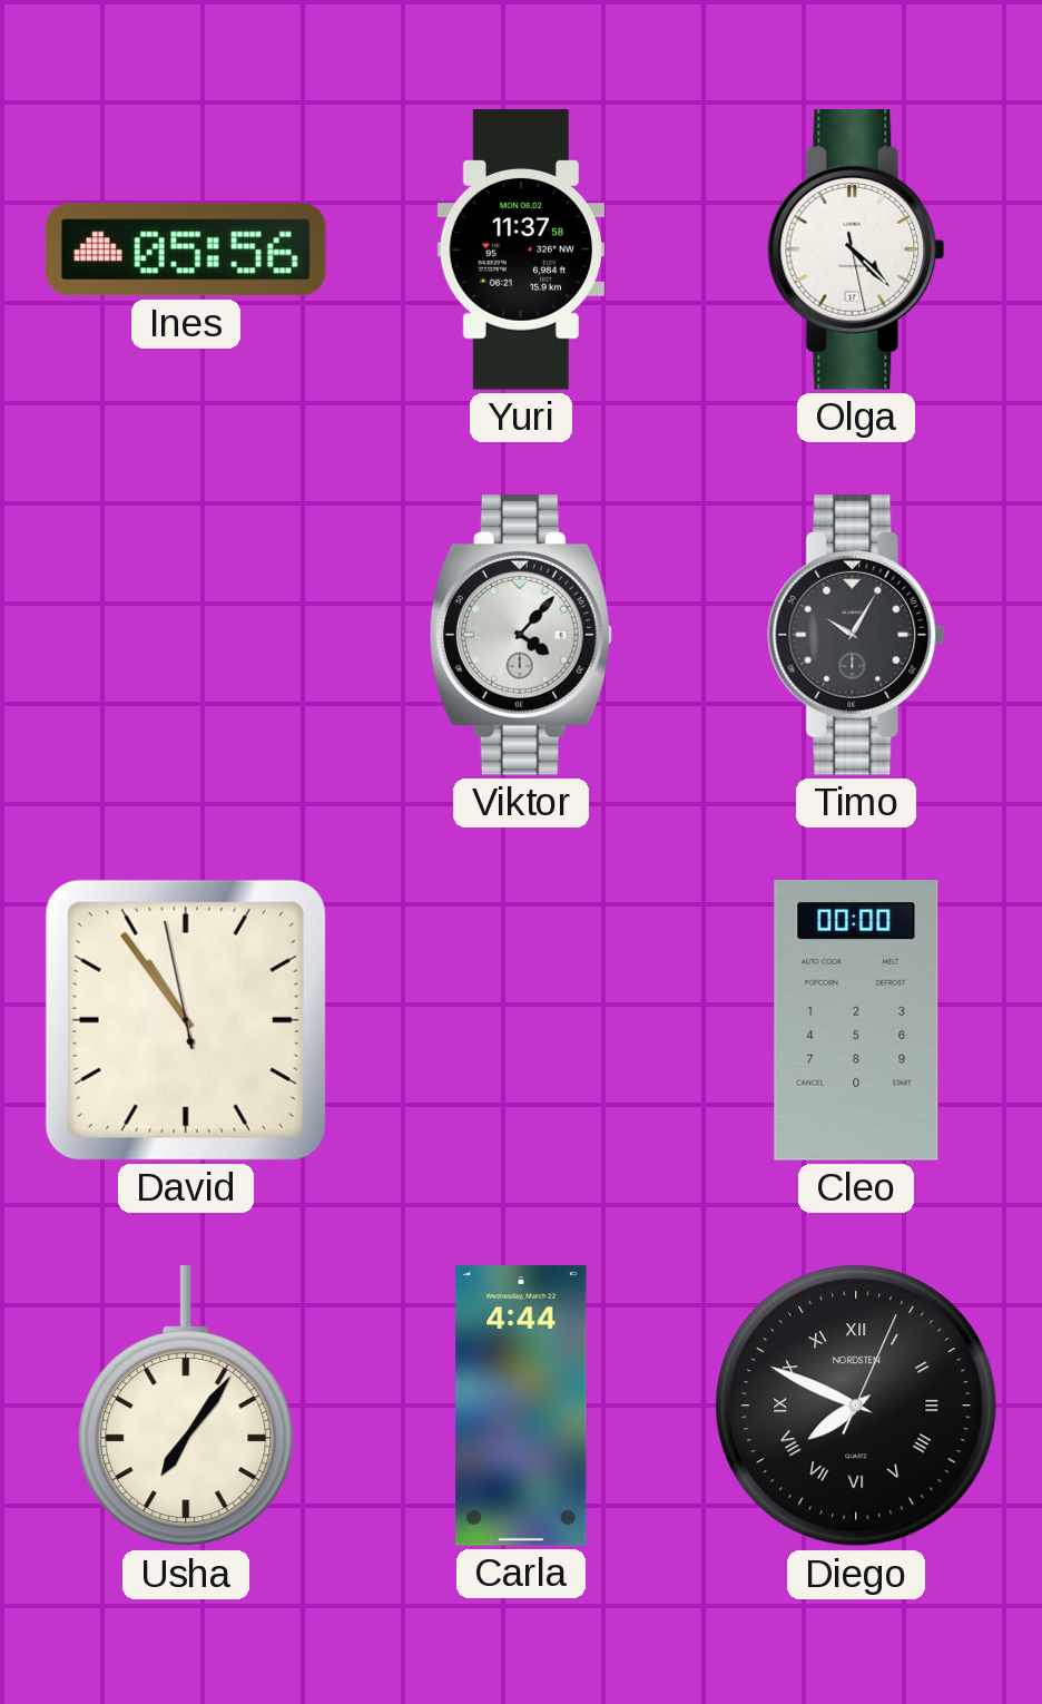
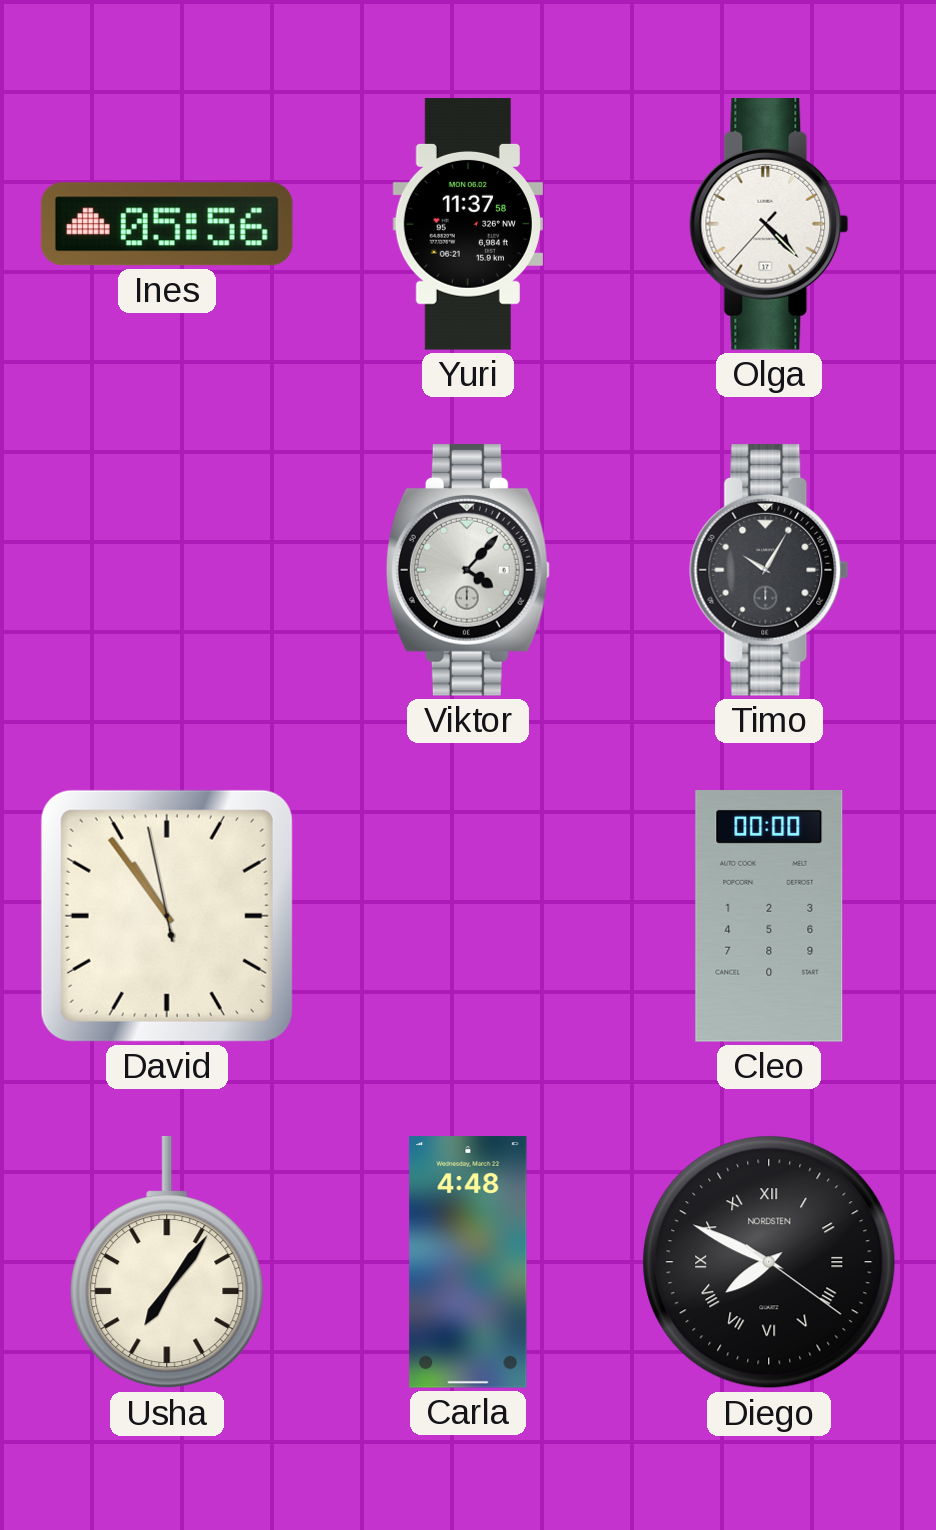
Olga: 4:22:28 -> 4:22:37
Carla: 4:44 -> 4:48
Diego: 7:49:04 -> 7:49:21
